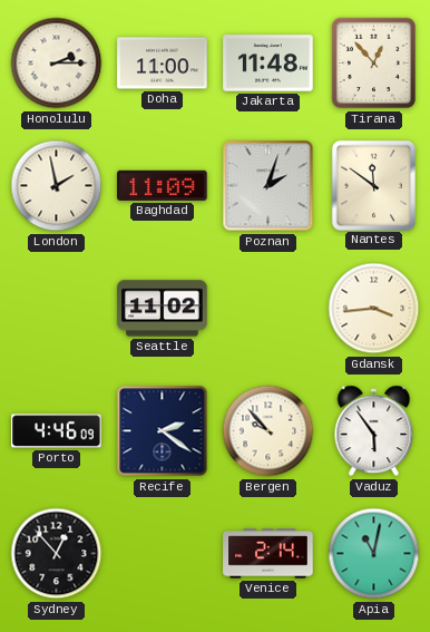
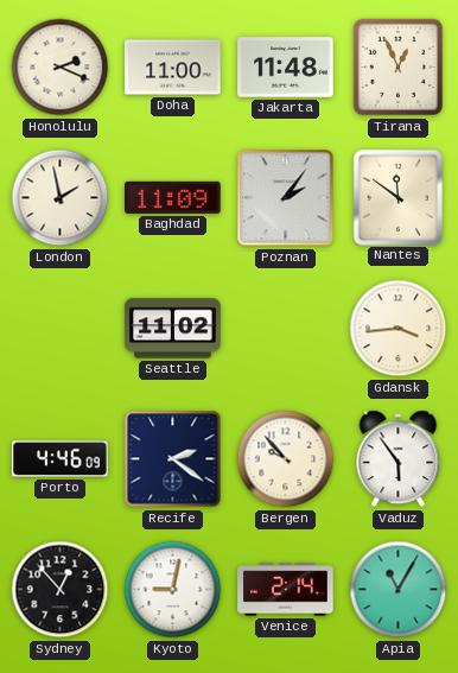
Honolulu: 2:15 -> 2:19
Tirana: 12:53 -> 12:56
Poznan: 2:03 -> 2:06
Kyoto: none -> 9:02
Apia: 11:02 -> 11:05
